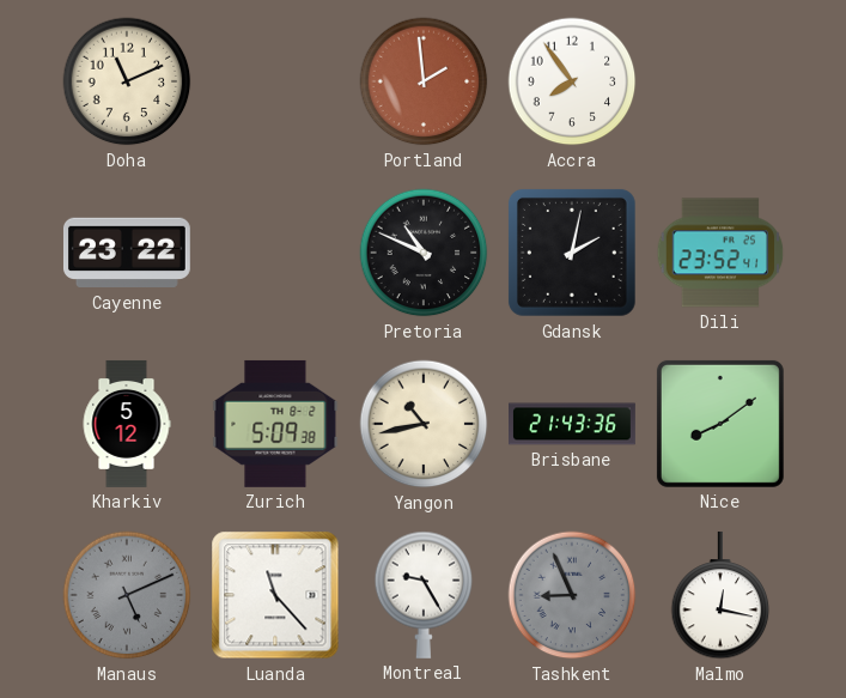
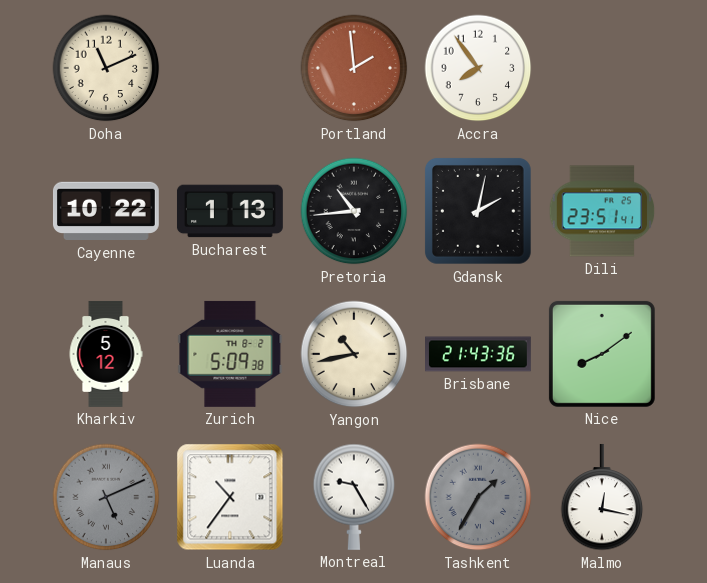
Cayenne: 23:22 -> 10:22
Bucharest: none -> 1:13
Pretoria: 10:49 -> 10:44
Dili: 23:52 -> 23:51
Luanda: 11:23 -> 10:36
Tashkent: 8:56 -> 1:35
